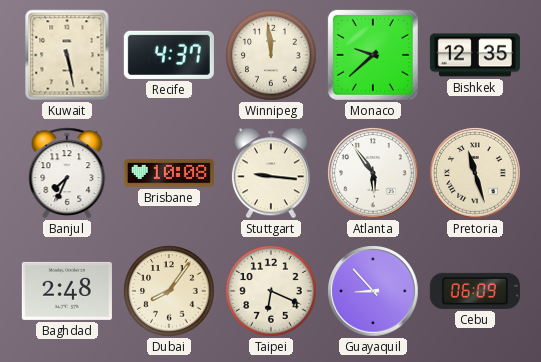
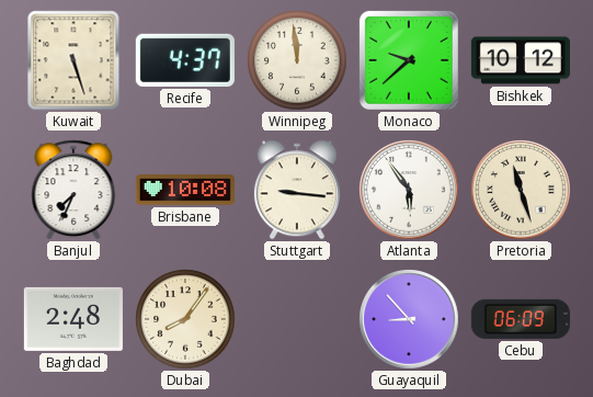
Kuwait: 5:28 -> 5:27
Bishkek: 12:35 -> 10:12
Taipei: 6:19 -> none
